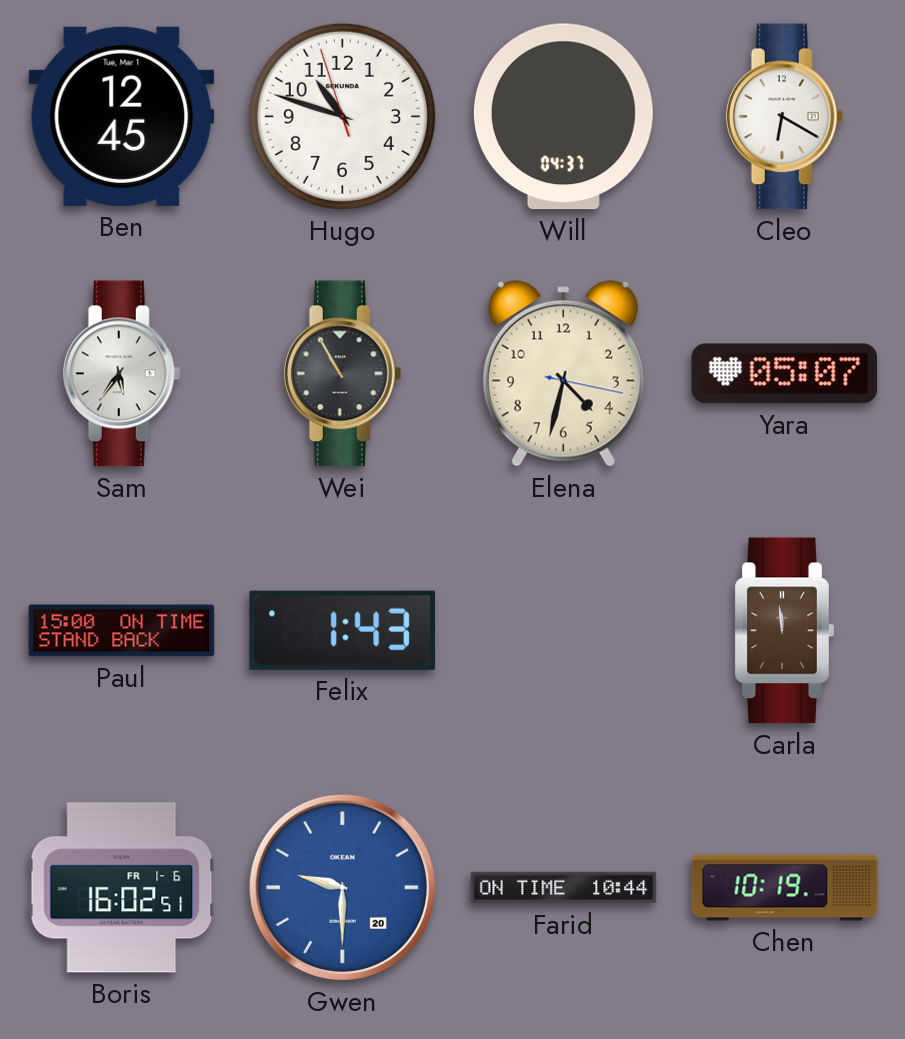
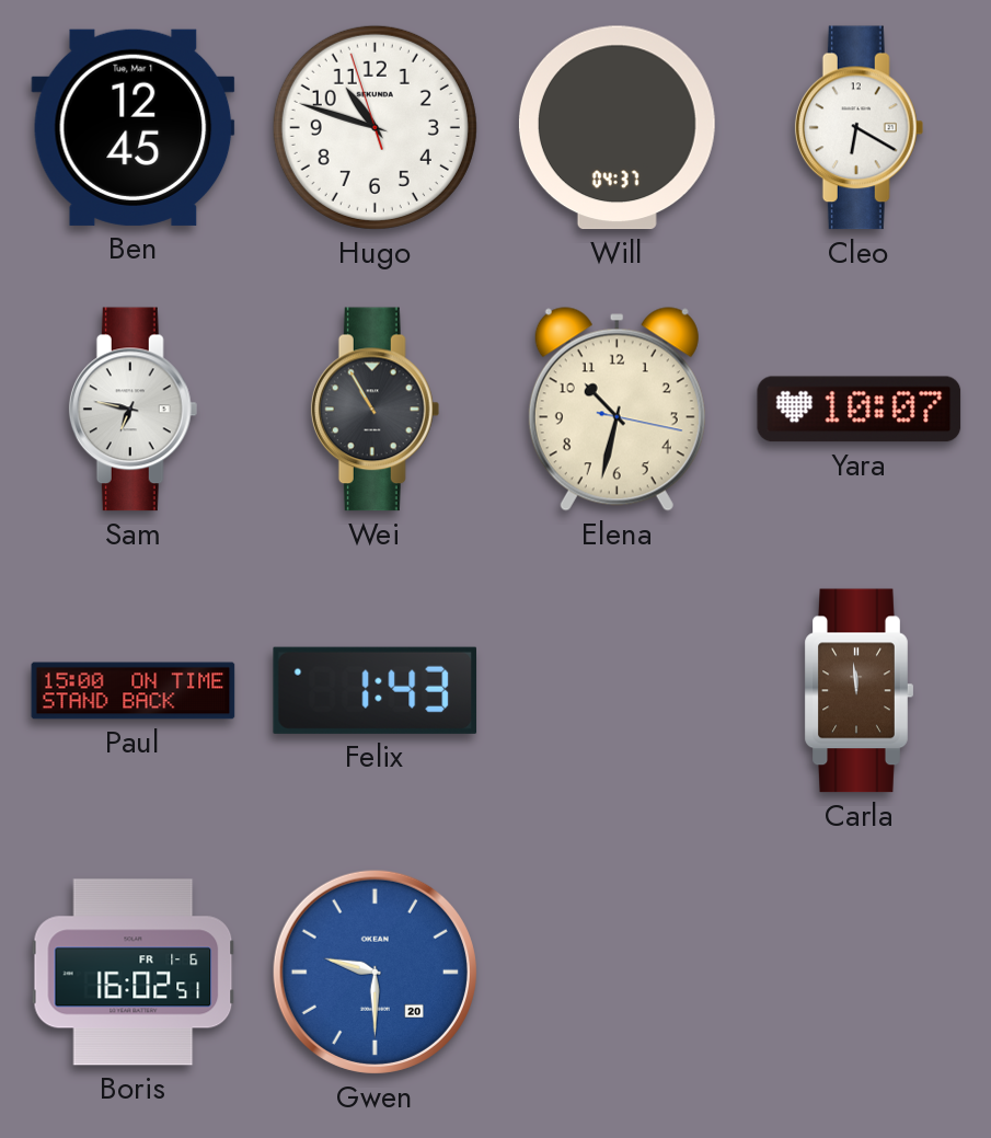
Sam: 5:36 -> 6:47
Elena: 4:32 -> 10:32
Yara: 05:07 -> 10:07
Farid: 10:44 -> none
Chen: 10:19 -> none
